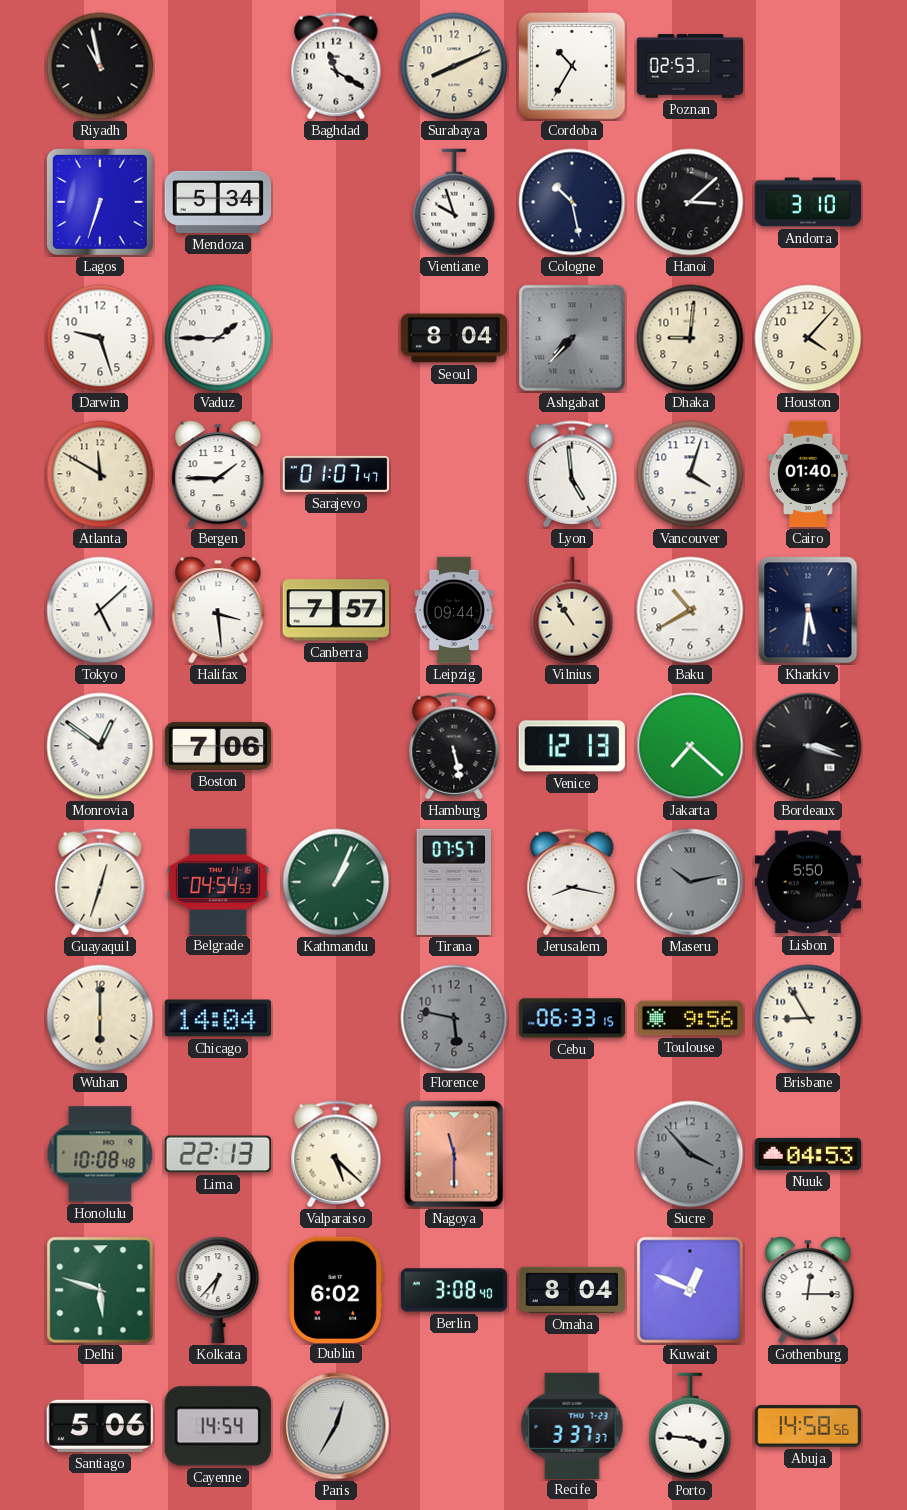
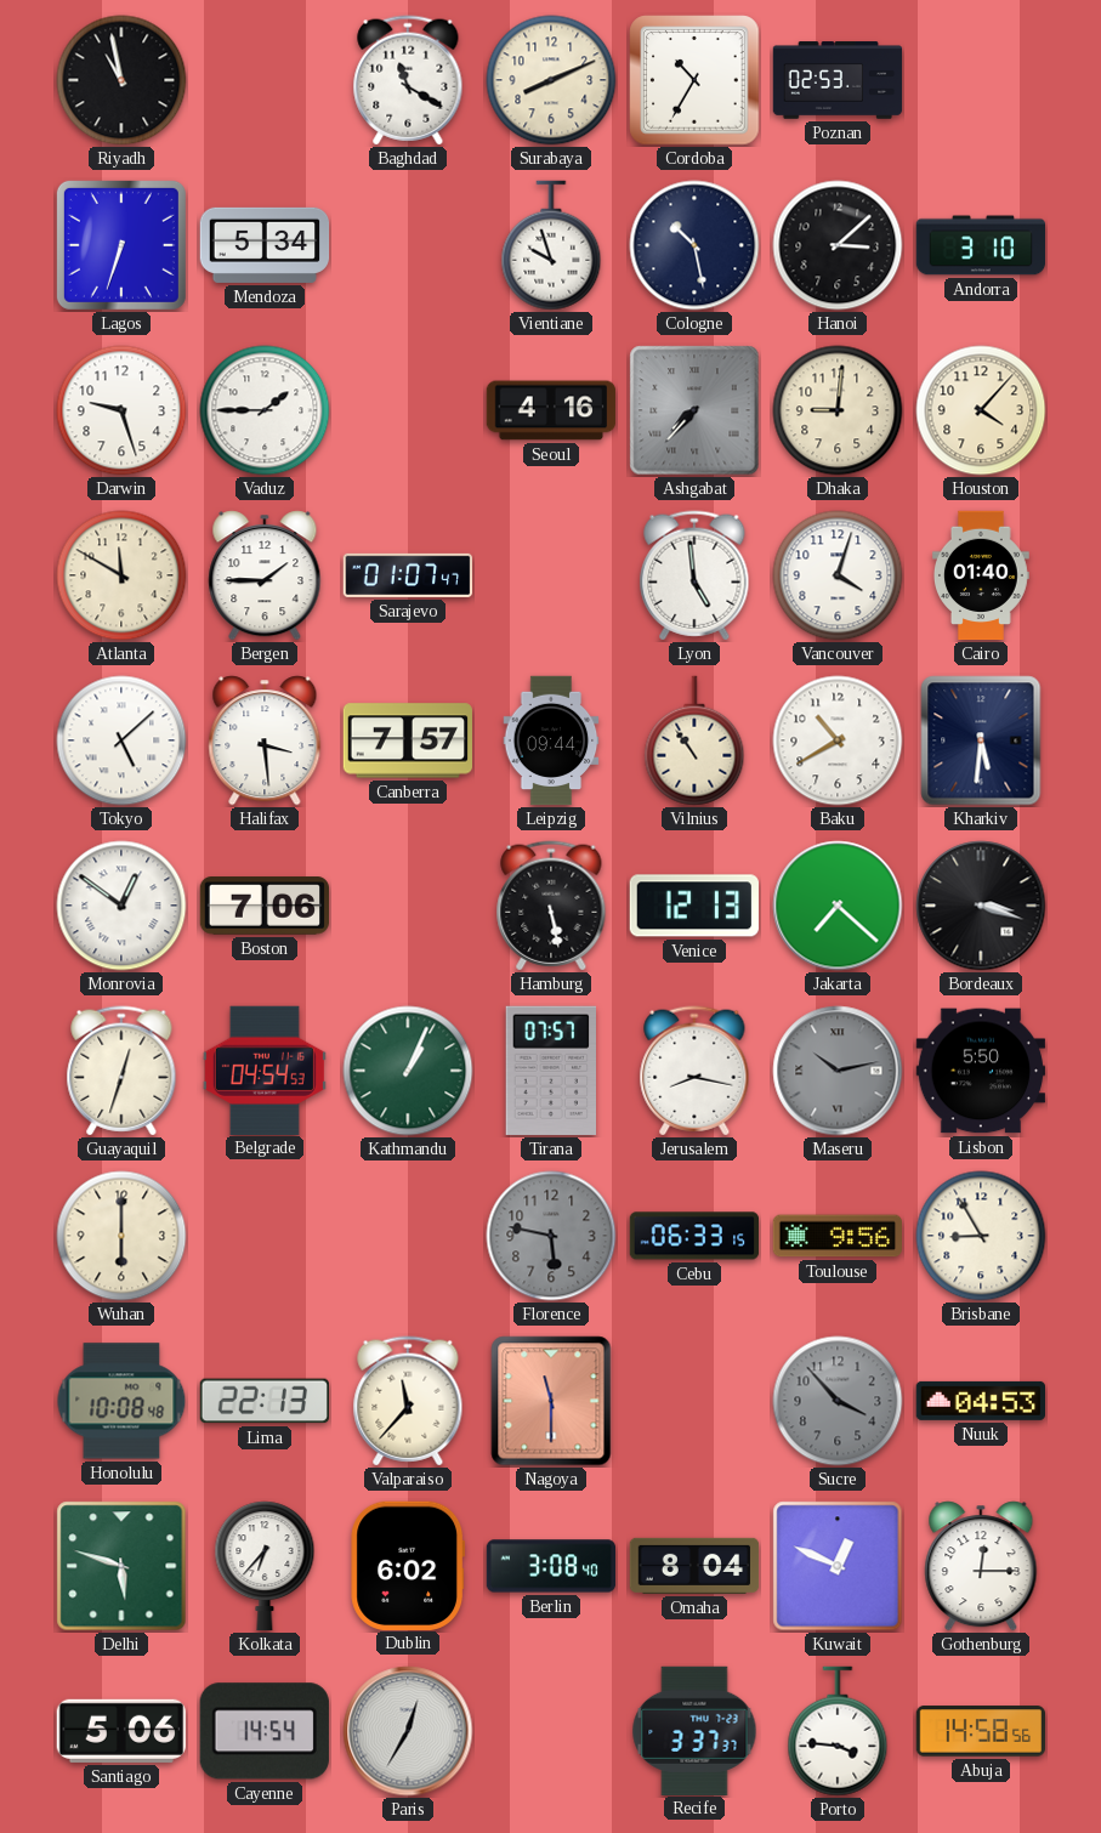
Seoul: 8:04 -> 4:16
Chicago: 14:04 -> none
Valparaiso: 5:22 -> 11:37
